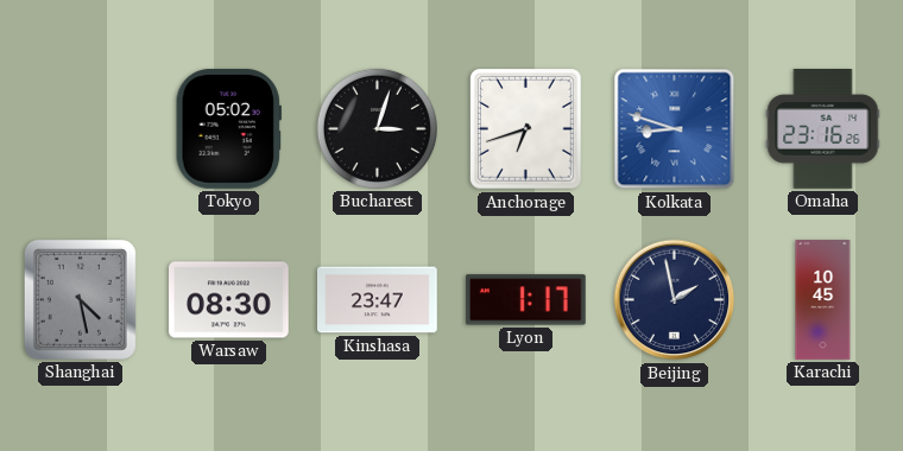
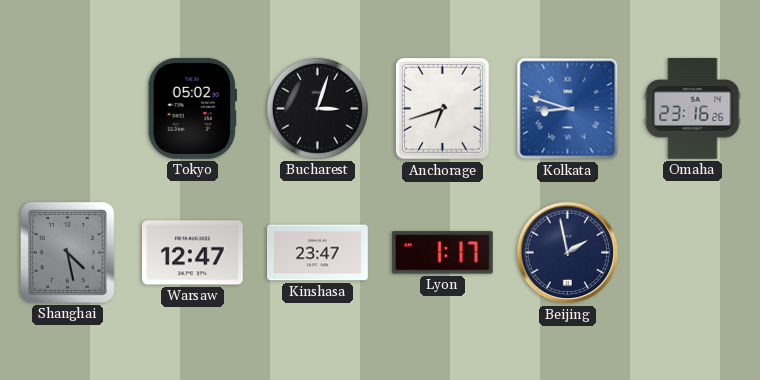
Warsaw: 08:30 -> 12:47
Karachi: 10:45 -> none
